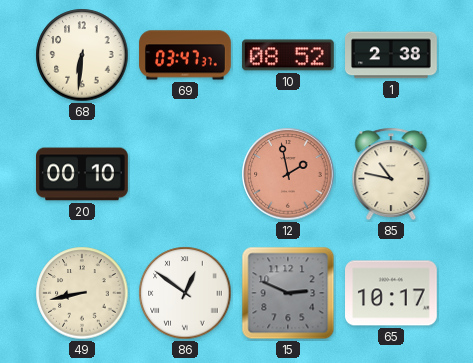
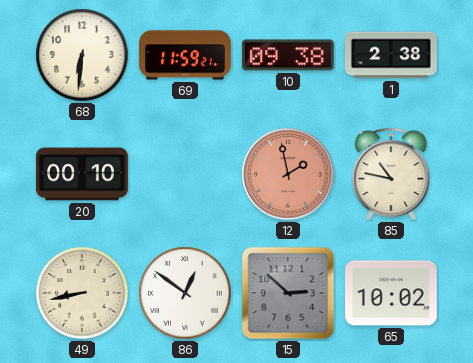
69: 03:47 -> 11:59
10: 08:52 -> 09:38
15: 2:49 -> 2:52
65: 10:17 -> 10:02
